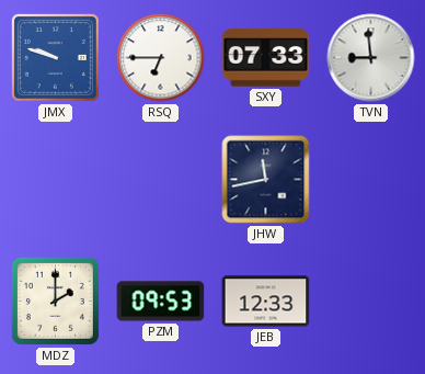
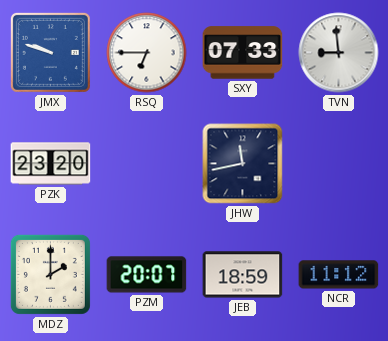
PZK: none -> 23:20
PZM: 09:53 -> 20:07
JEB: 12:33 -> 18:59
NCR: none -> 11:12
